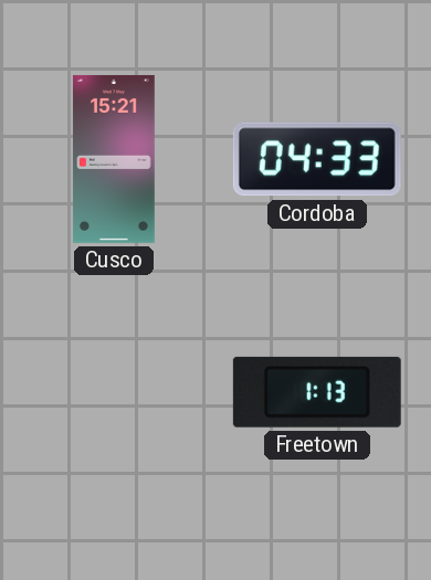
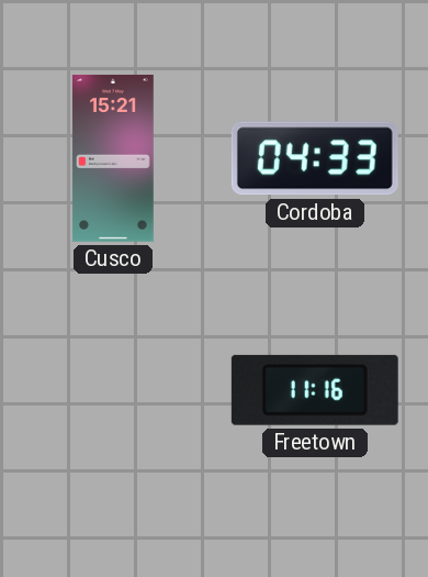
Freetown: 1:13 -> 11:16
